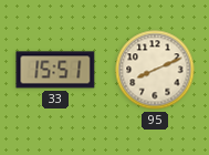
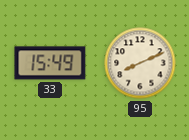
33: 15:51 -> 15:49
